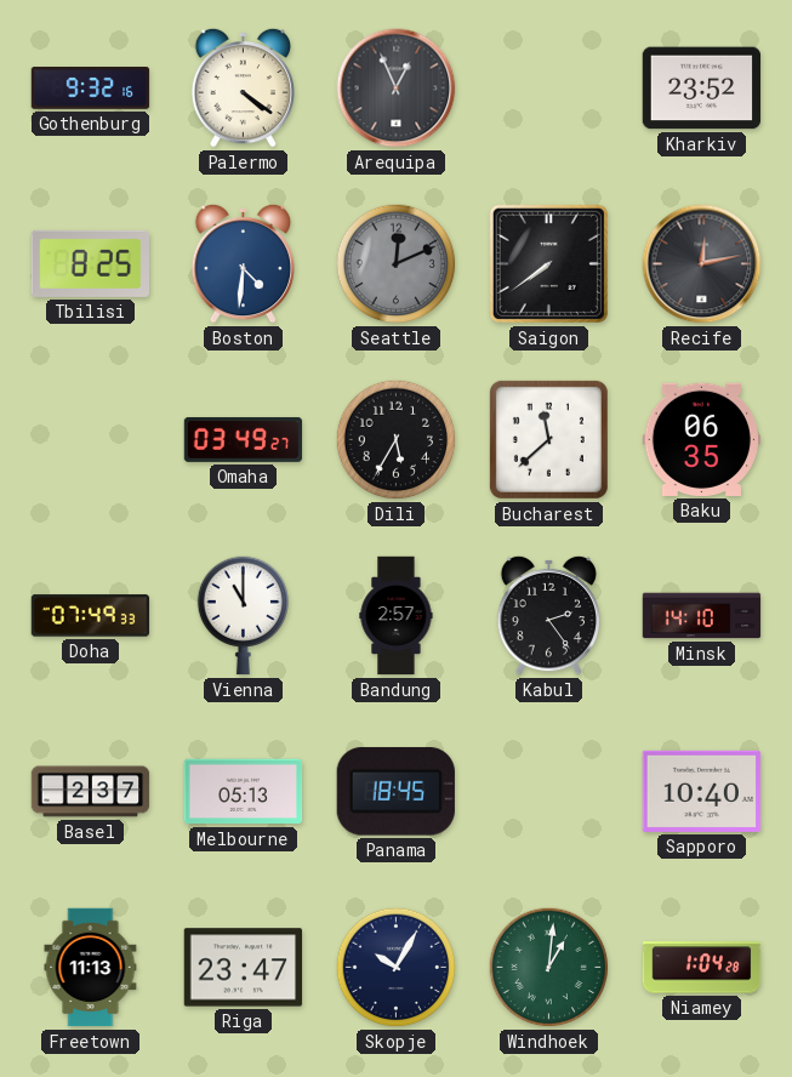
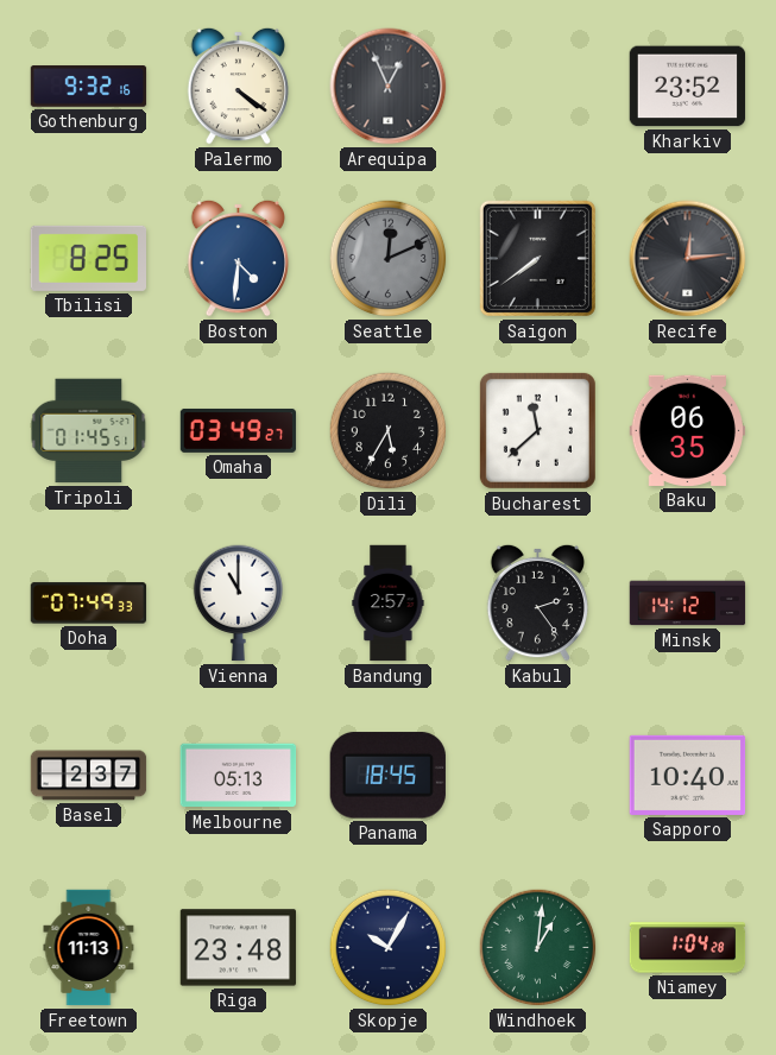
Recife: 12:13 -> 12:14
Tripoli: none -> 01:45
Minsk: 14:10 -> 14:12
Riga: 23:47 -> 23:48
